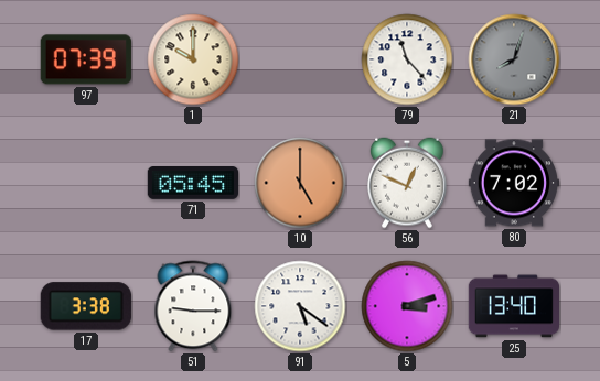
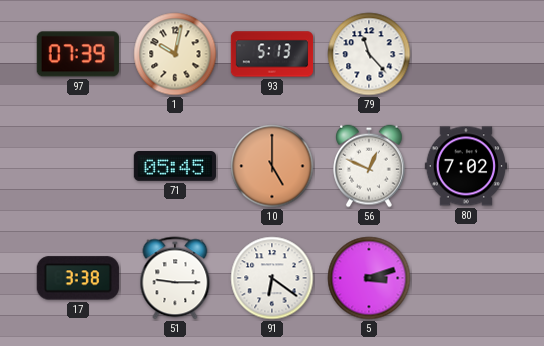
1: 10:00 -> 10:02
93: none -> 5:13
21: 8:03 -> none
91: 5:21 -> 6:21
25: 13:40 -> none
